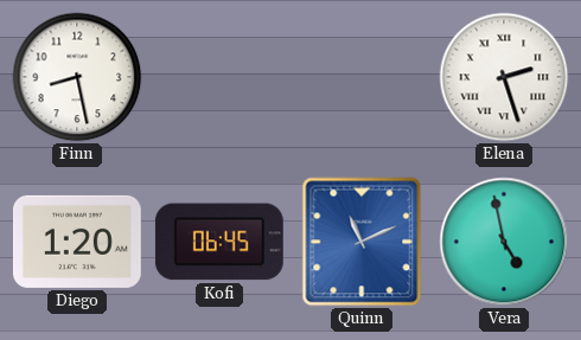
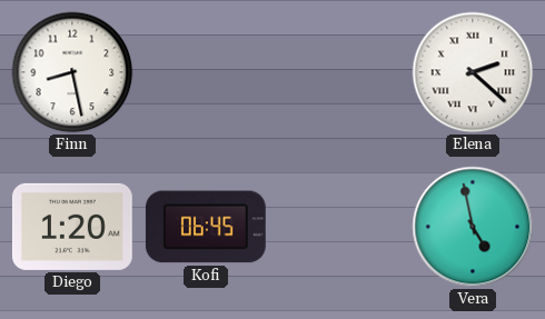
Elena: 2:27 -> 2:22
Quinn: 11:11 -> none
